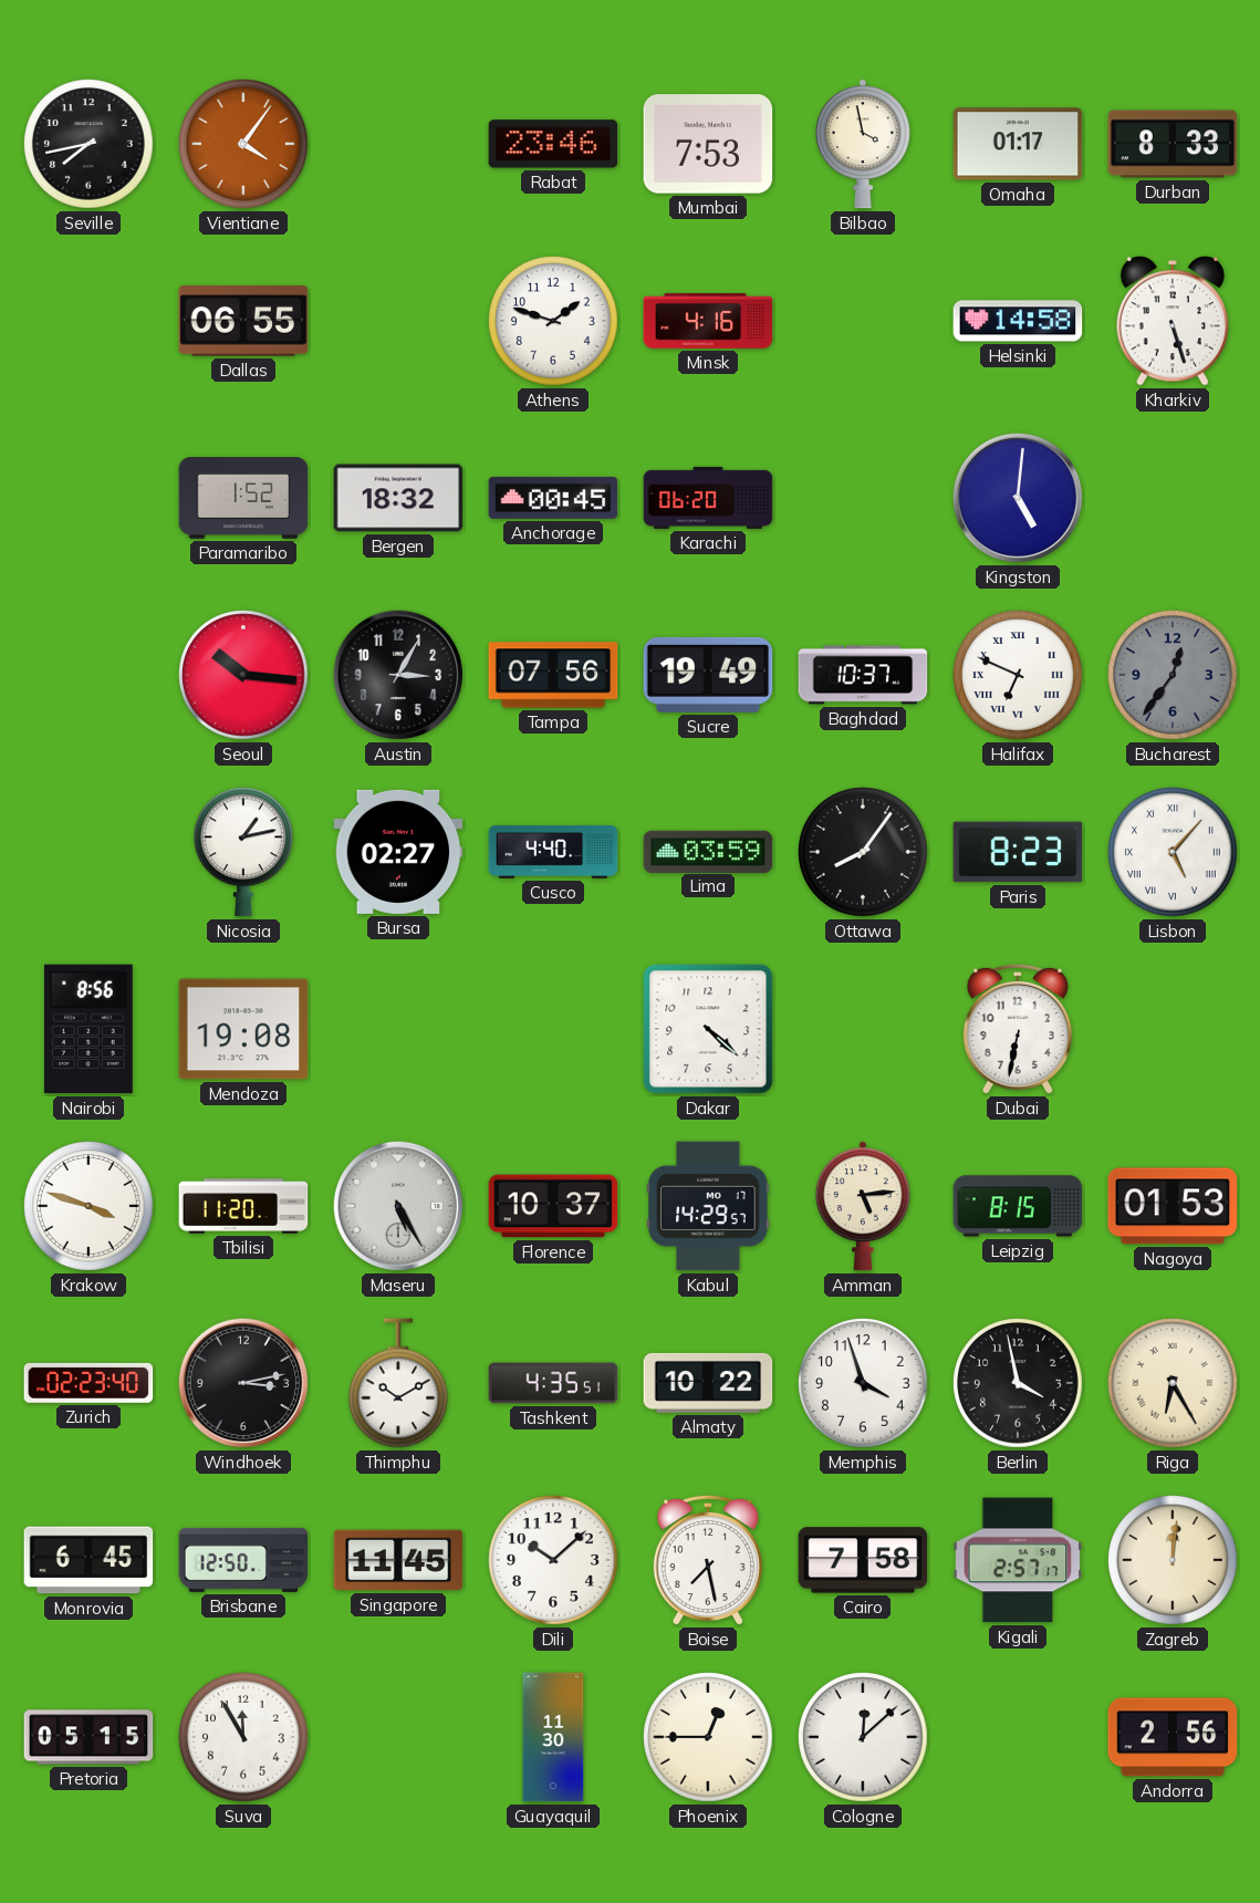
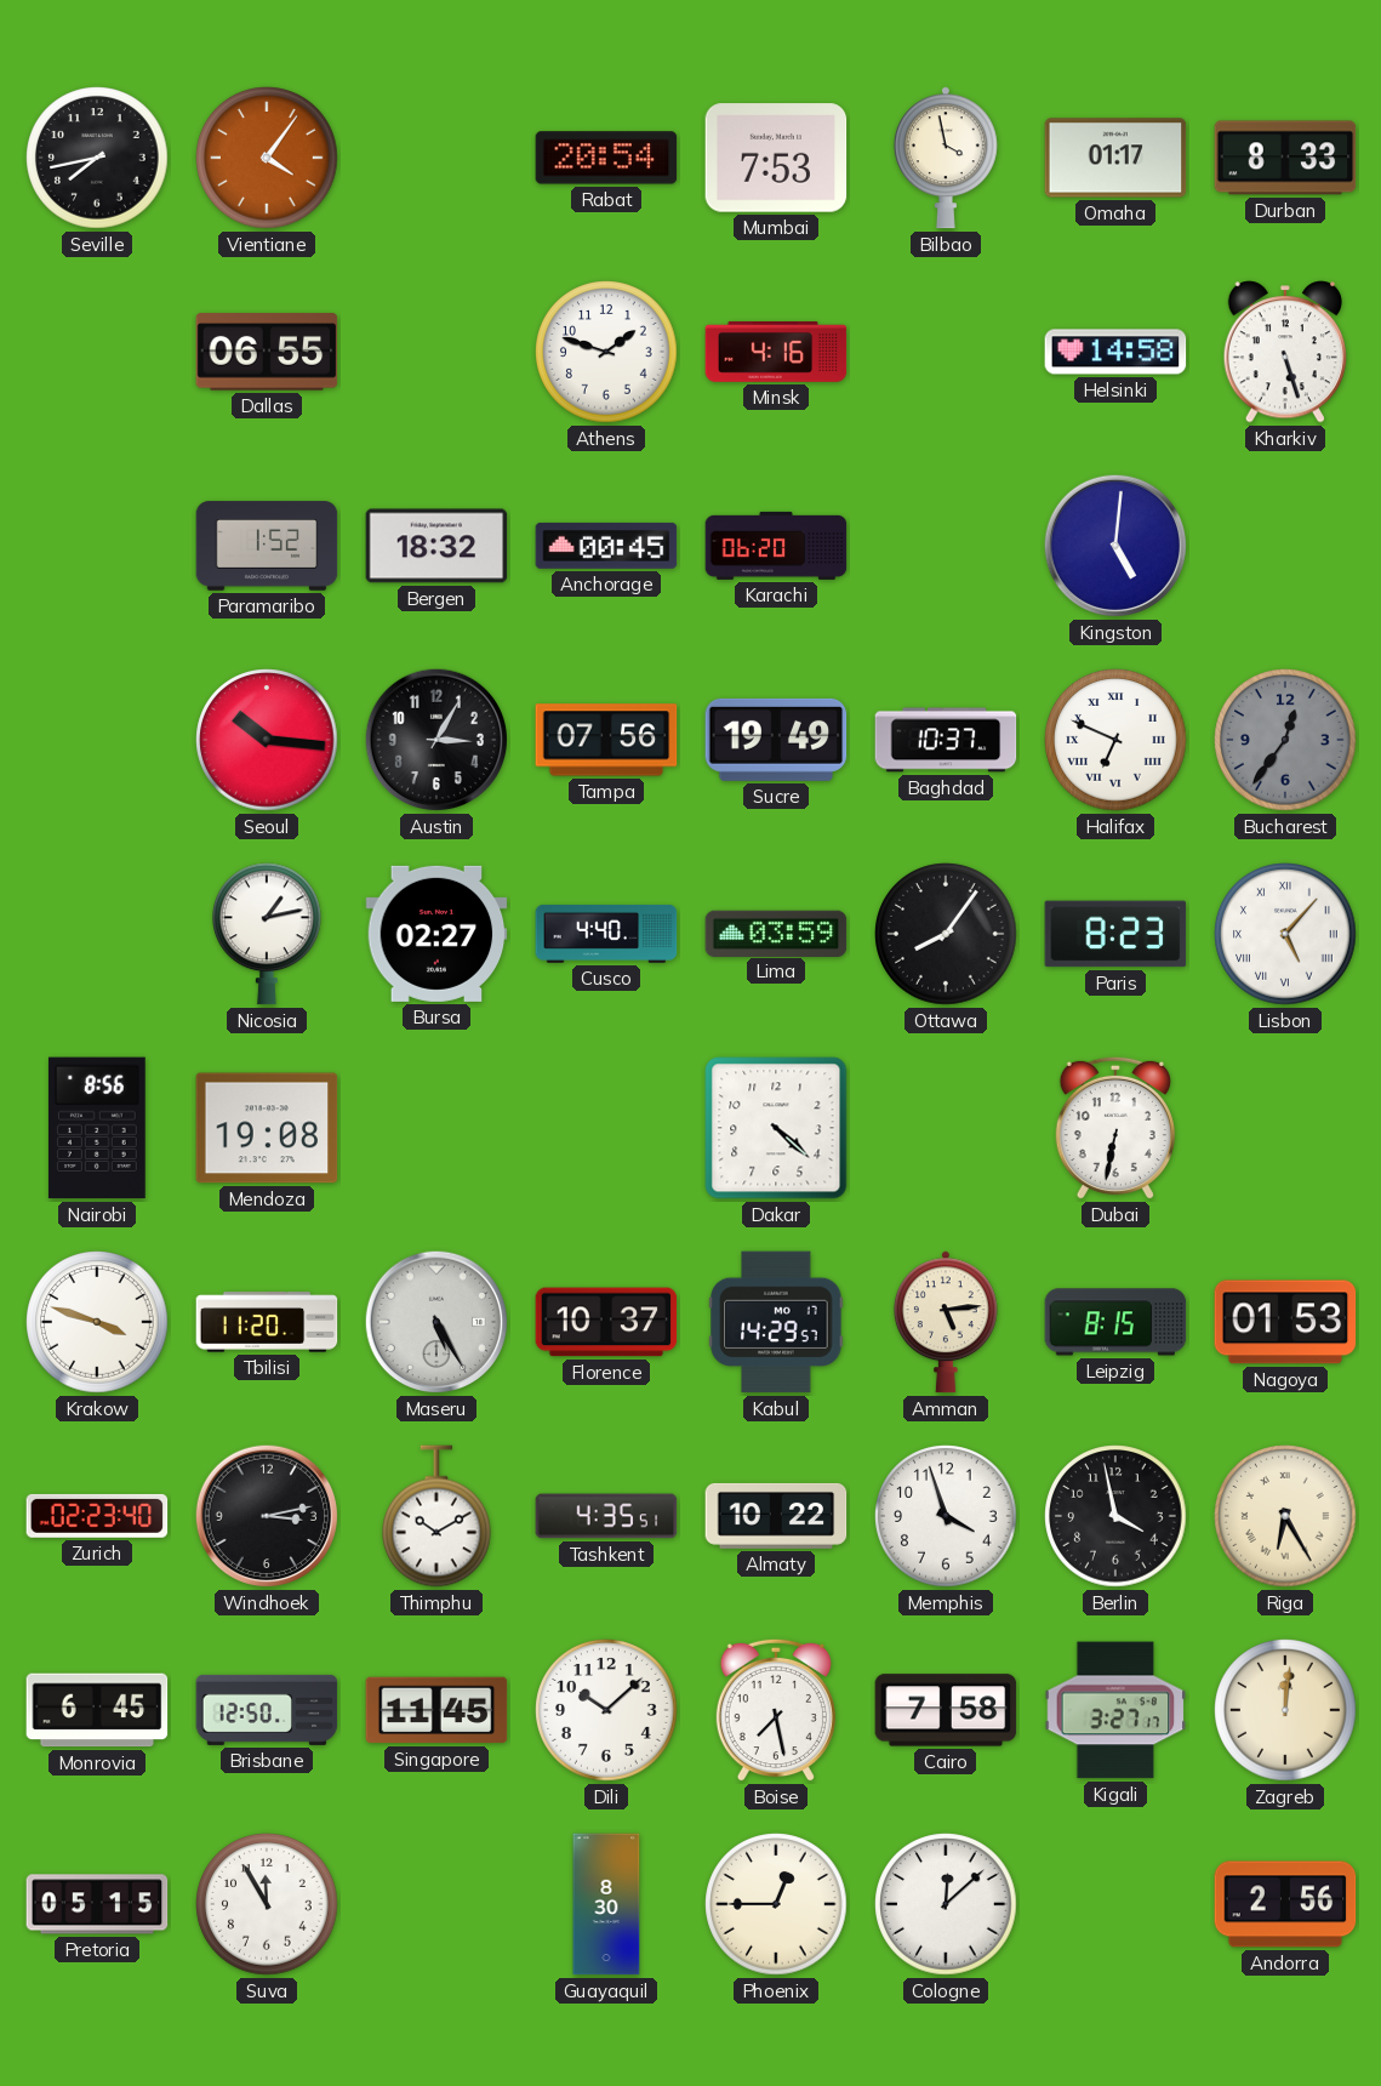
Rabat: 23:46 -> 20:54
Kigali: 2:57 -> 3:27
Guayaquil: 11:30 -> 8:30
